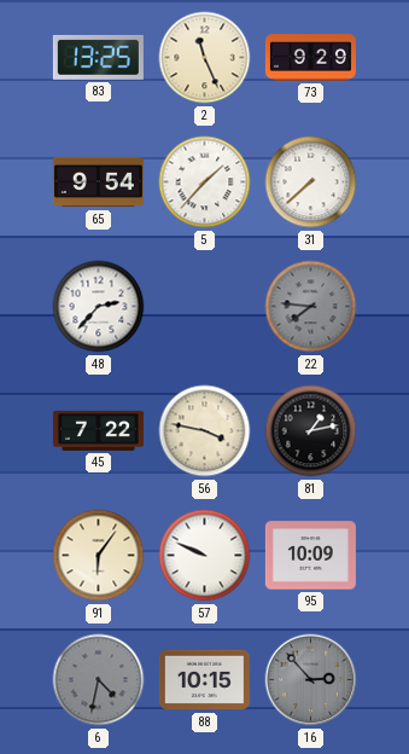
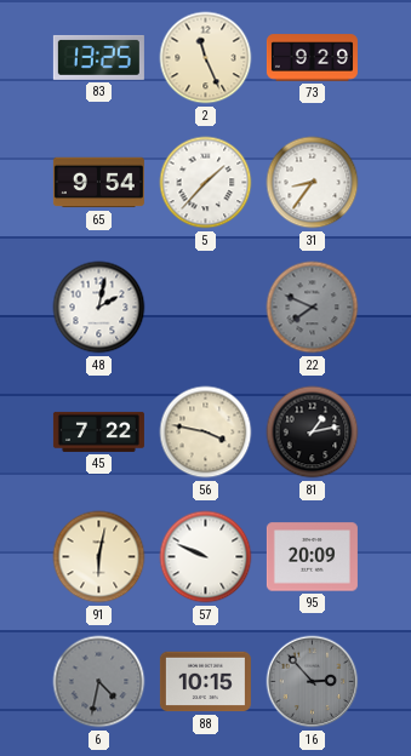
31: 7:38 -> 8:36
48: 2:37 -> 2:02
22: 7:46 -> 7:49
91: 6:06 -> 6:02
95: 10:09 -> 20:09
